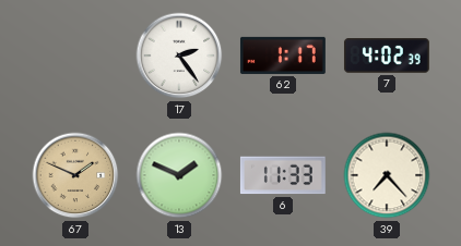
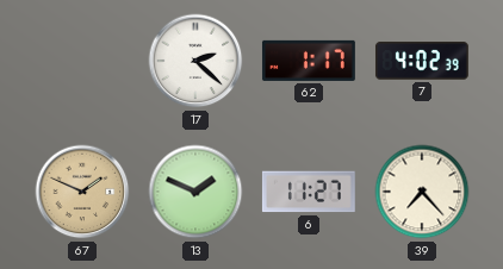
17: 2:24 -> 2:22
6: 11:33 -> 11:27
